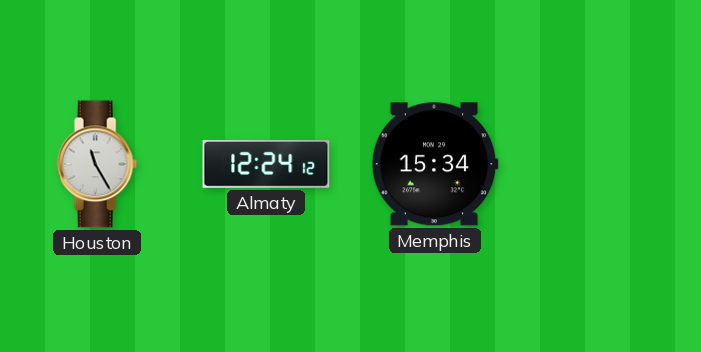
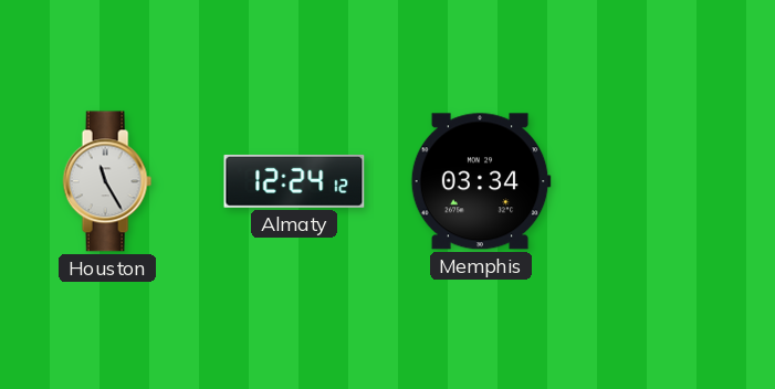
Memphis: 15:34 -> 03:34
